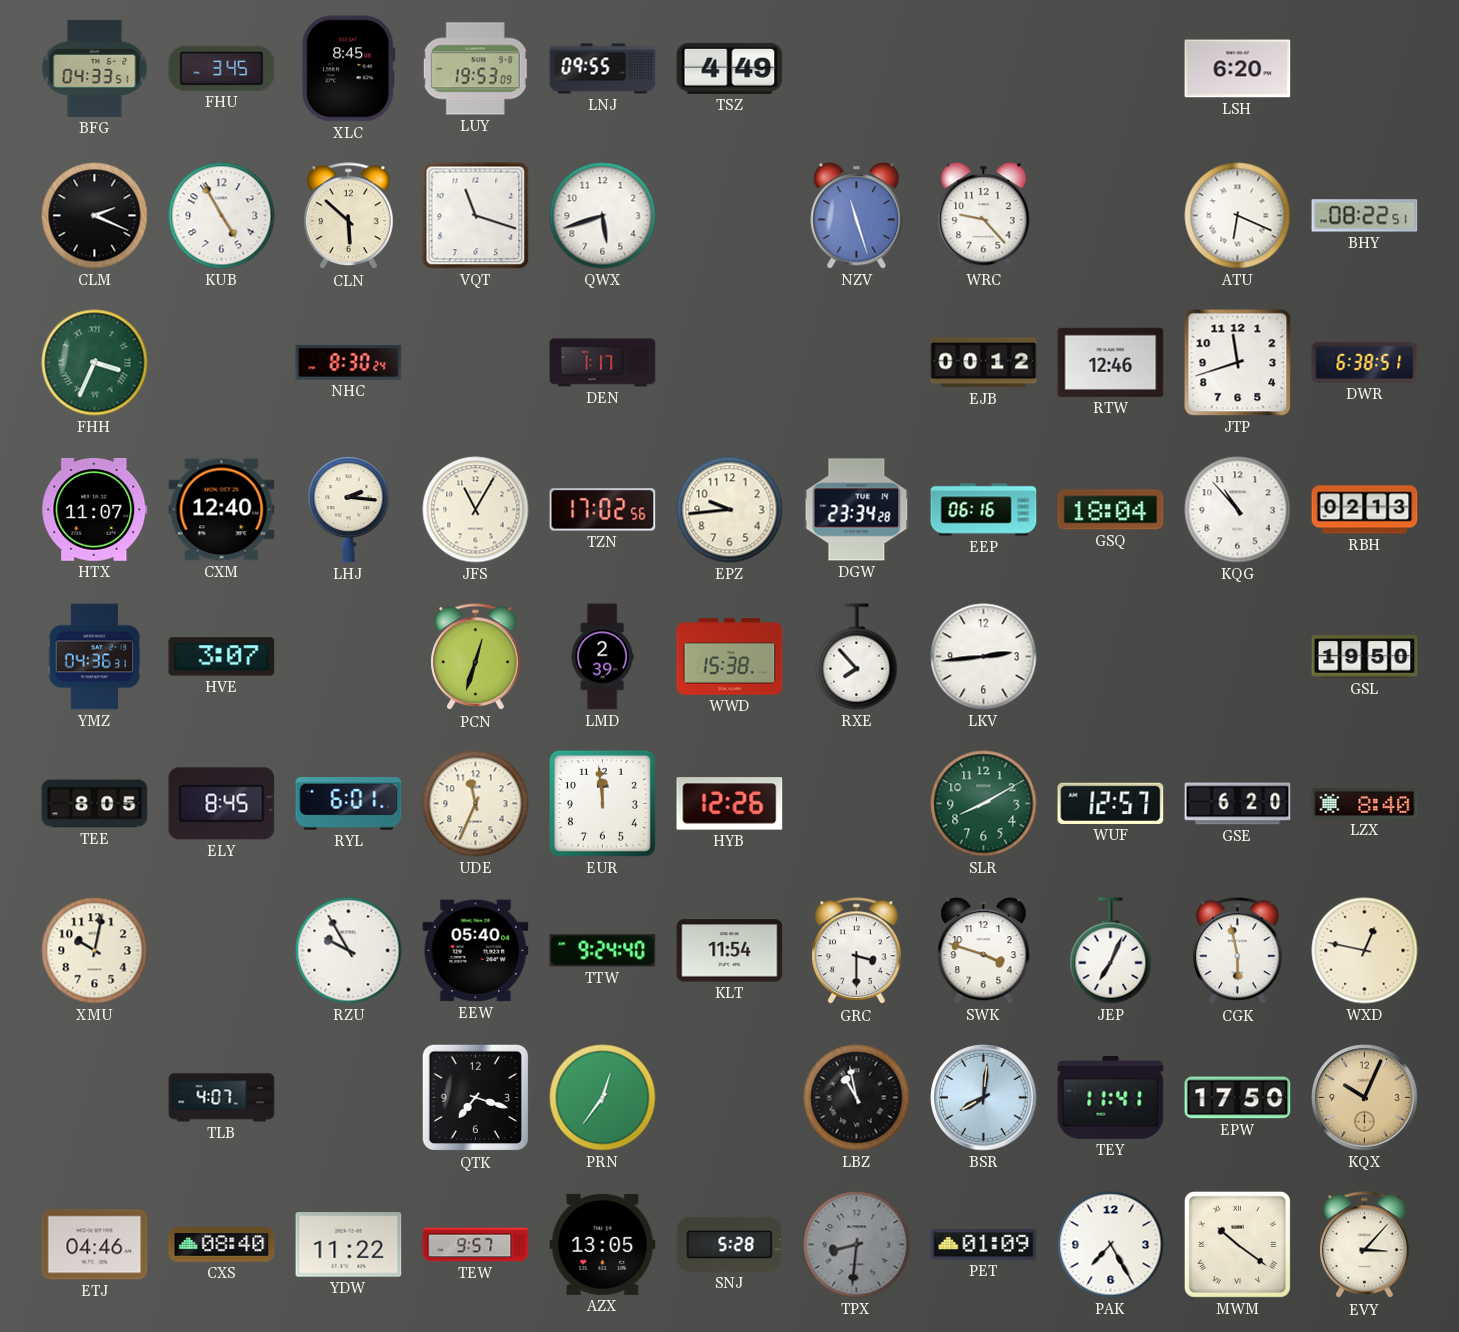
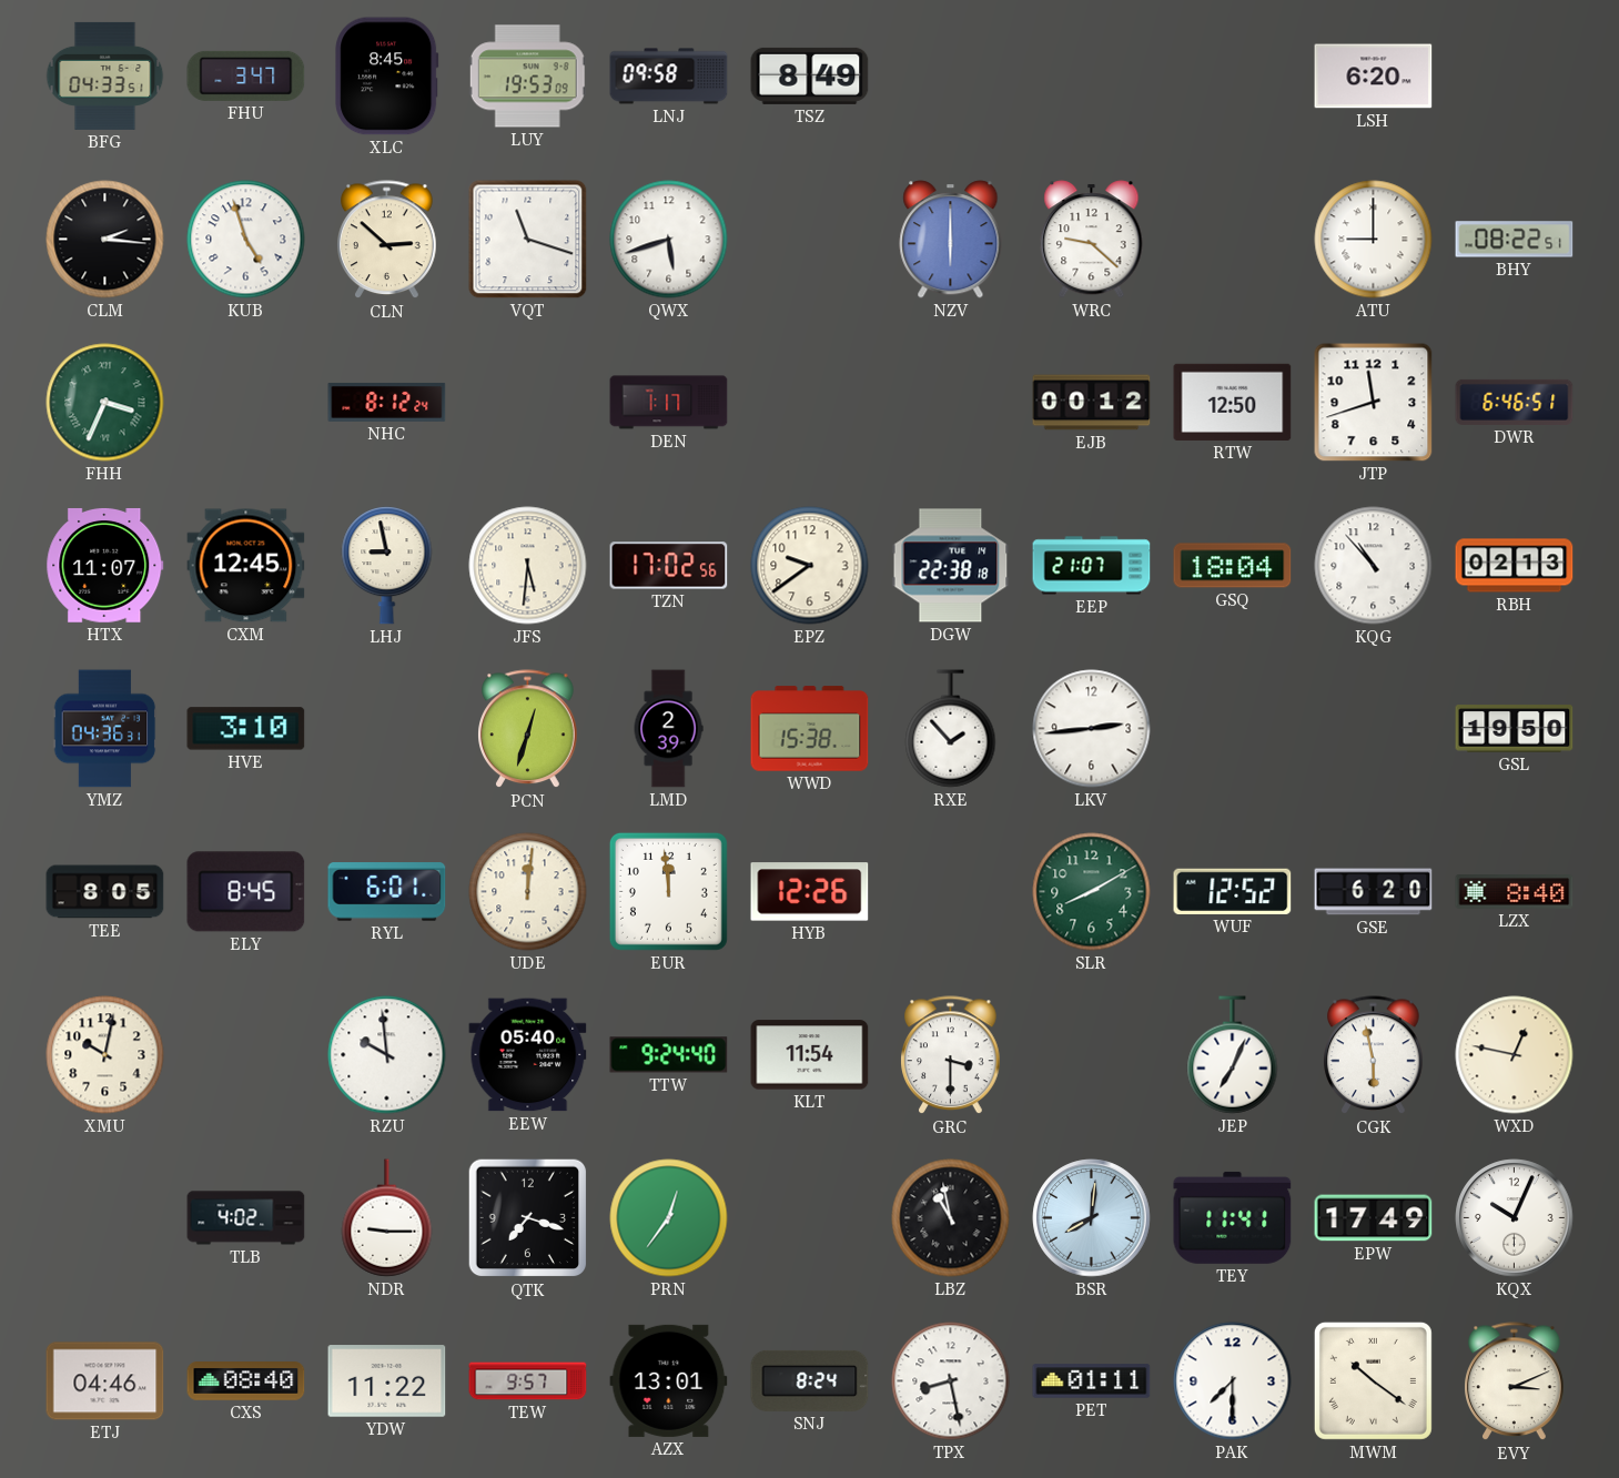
FHU: 3:45 -> 3:47
LNJ: 09:55 -> 09:58
TSZ: 4:49 -> 8:49
CLM: 2:19 -> 2:16
KUB: 4:55 -> 4:57
CLN: 5:52 -> 2:52
NZV: 11:27 -> 6:00
WRC: 9:23 -> 9:22
ATU: 6:19 -> 9:00
NHC: 8:30 -> 8:12
RTW: 12:46 -> 12:50
DWR: 6:38 -> 6:46
CXM: 12:40 -> 12:45
LHJ: 2:16 -> 8:58
JFS: 11:05 -> 5:31
EPZ: 9:44 -> 9:39
DGW: 23:34 -> 22:38
EEP: 06:16 -> 21:07
HVE: 3:07 -> 3:10
RXE: 7:53 -> 1:53
UDE: 11:34 -> 12:01
WUF: 12:57 -> 12:52
RZU: 9:55 -> 9:59
SWK: 3:48 -> none
TLB: 4:07 -> 4:02
NDR: none -> 9:15
EPW: 17:50 -> 17:49
KQX dial: champagne -> white
AZX: 13:05 -> 13:01
SNJ: 5:28 -> 8:24
TPX: 8:31 -> 8:28
TPX dial: grey -> white
PET: 01:09 -> 01:11
PAK: 7:25 -> 7:30
EVY: 3:07 -> 3:11
